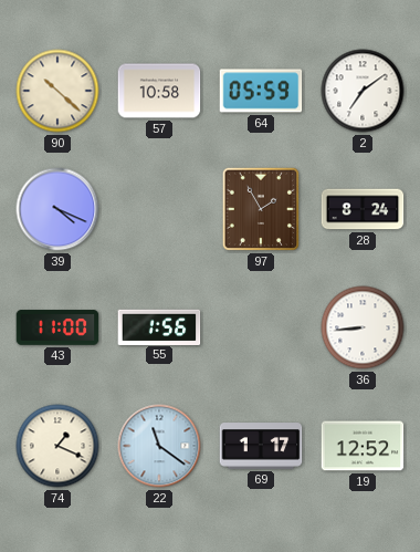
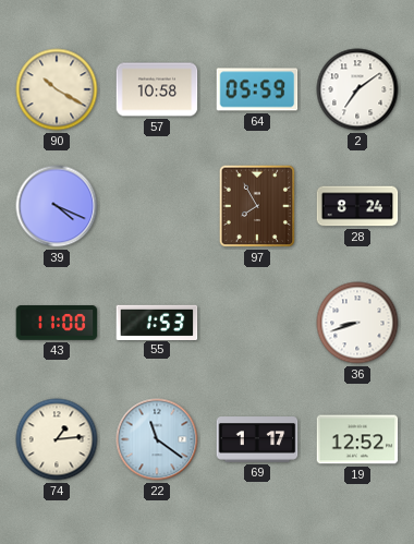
90: 10:22 -> 10:20
97: 1:55 -> 7:55
55: 1:56 -> 1:53
36: 8:44 -> 8:42
74: 1:19 -> 1:14
